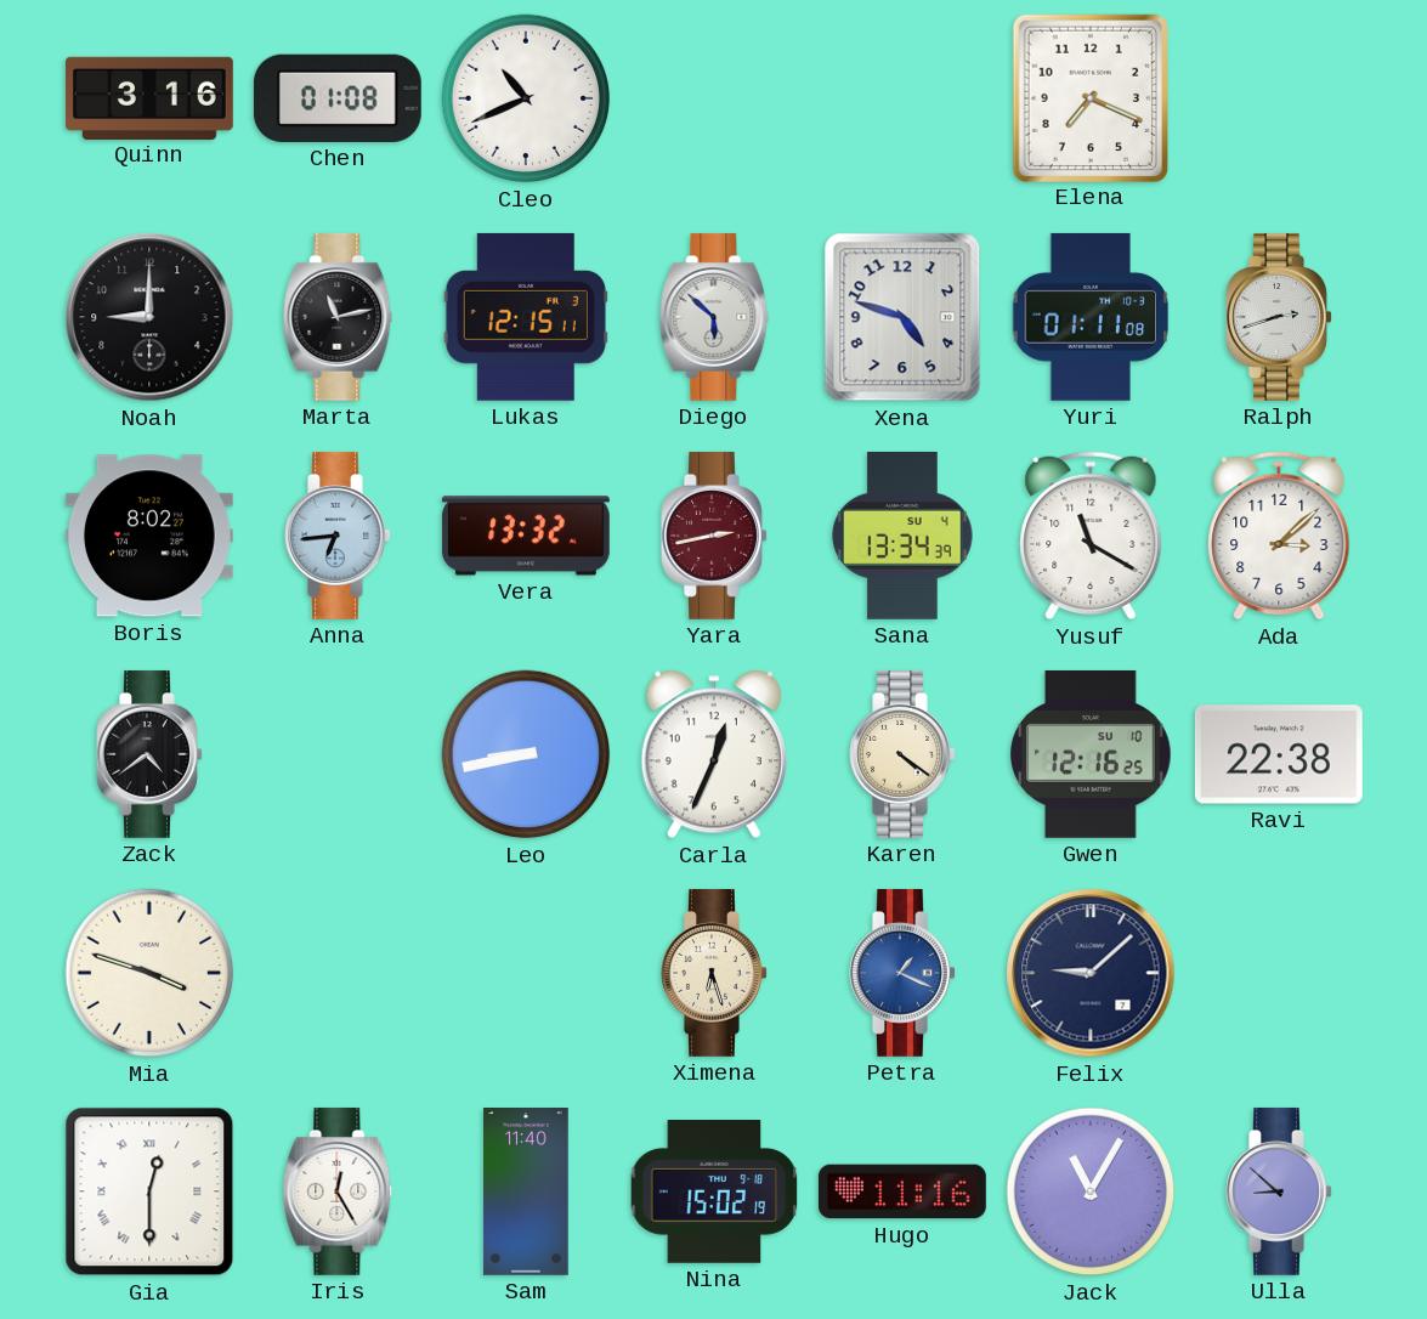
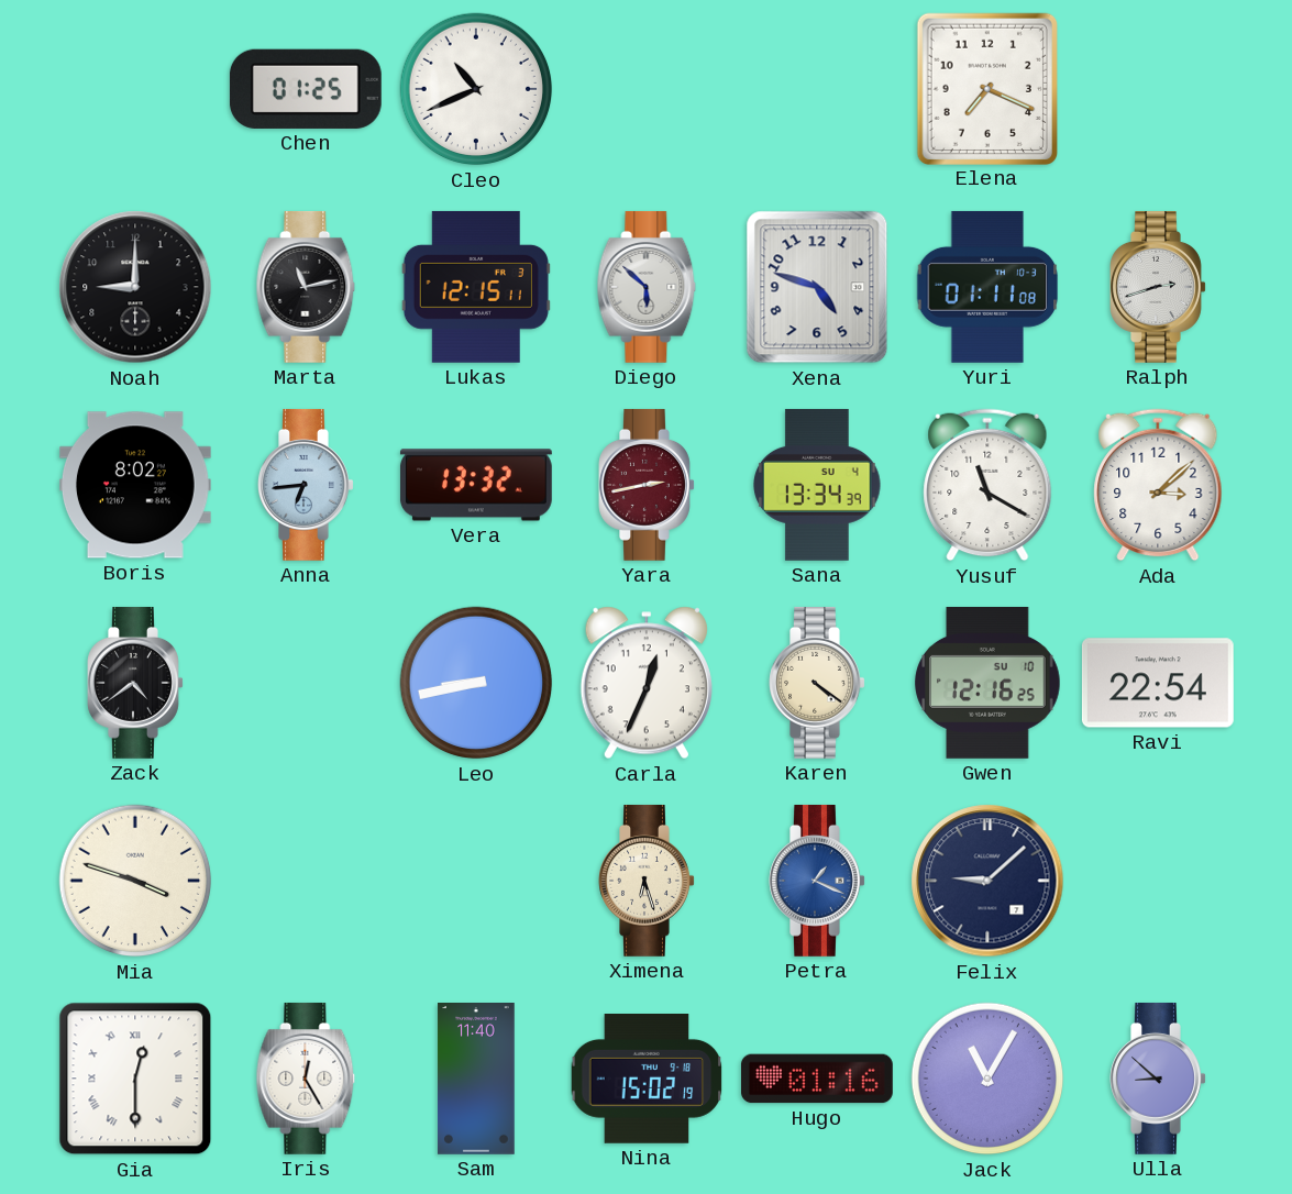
Quinn: 3:16 -> none
Chen: 01:08 -> 01:25
Ravi: 22:38 -> 22:54
Hugo: 11:16 -> 01:16
